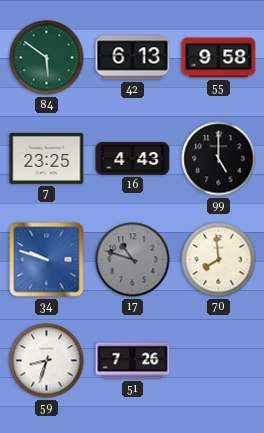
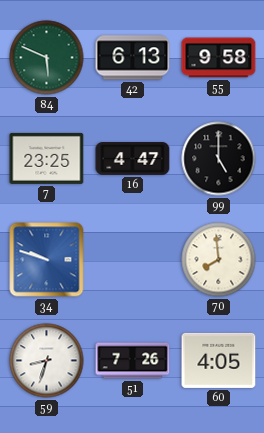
84: 5:51 -> 5:49
16: 4:43 -> 4:47
17: 10:48 -> none
60: none -> 4:05
